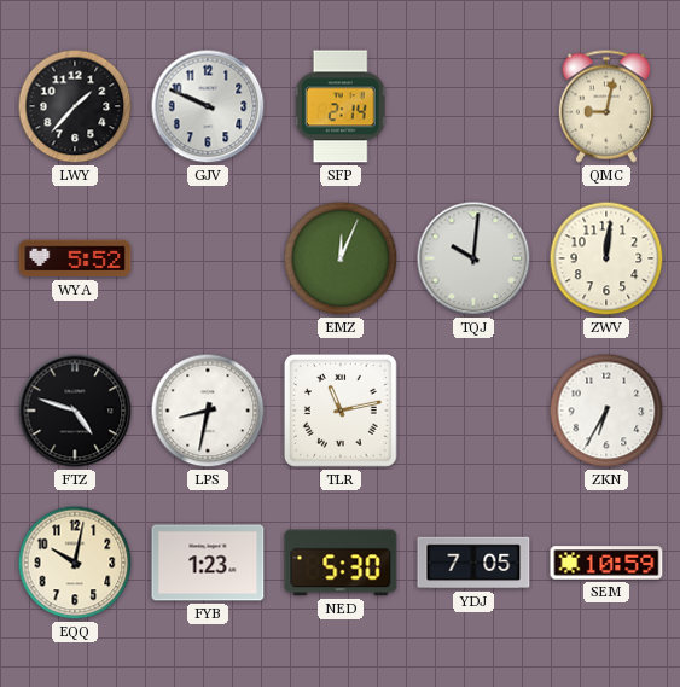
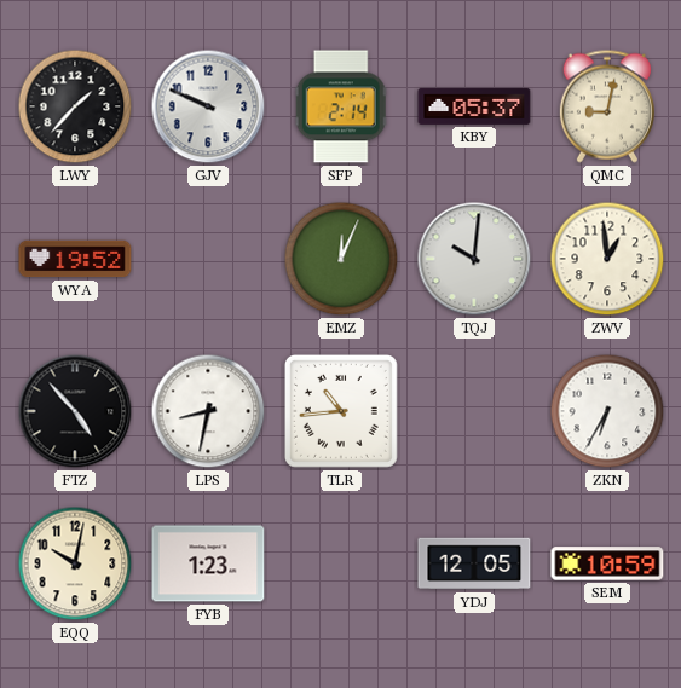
KBY: none -> 05:37
WYA: 5:52 -> 19:52
ZWV: 12:01 -> 12:59
FTZ: 4:48 -> 4:53
TLR: 11:13 -> 10:44
NED: 5:30 -> none
YDJ: 7:05 -> 12:05
